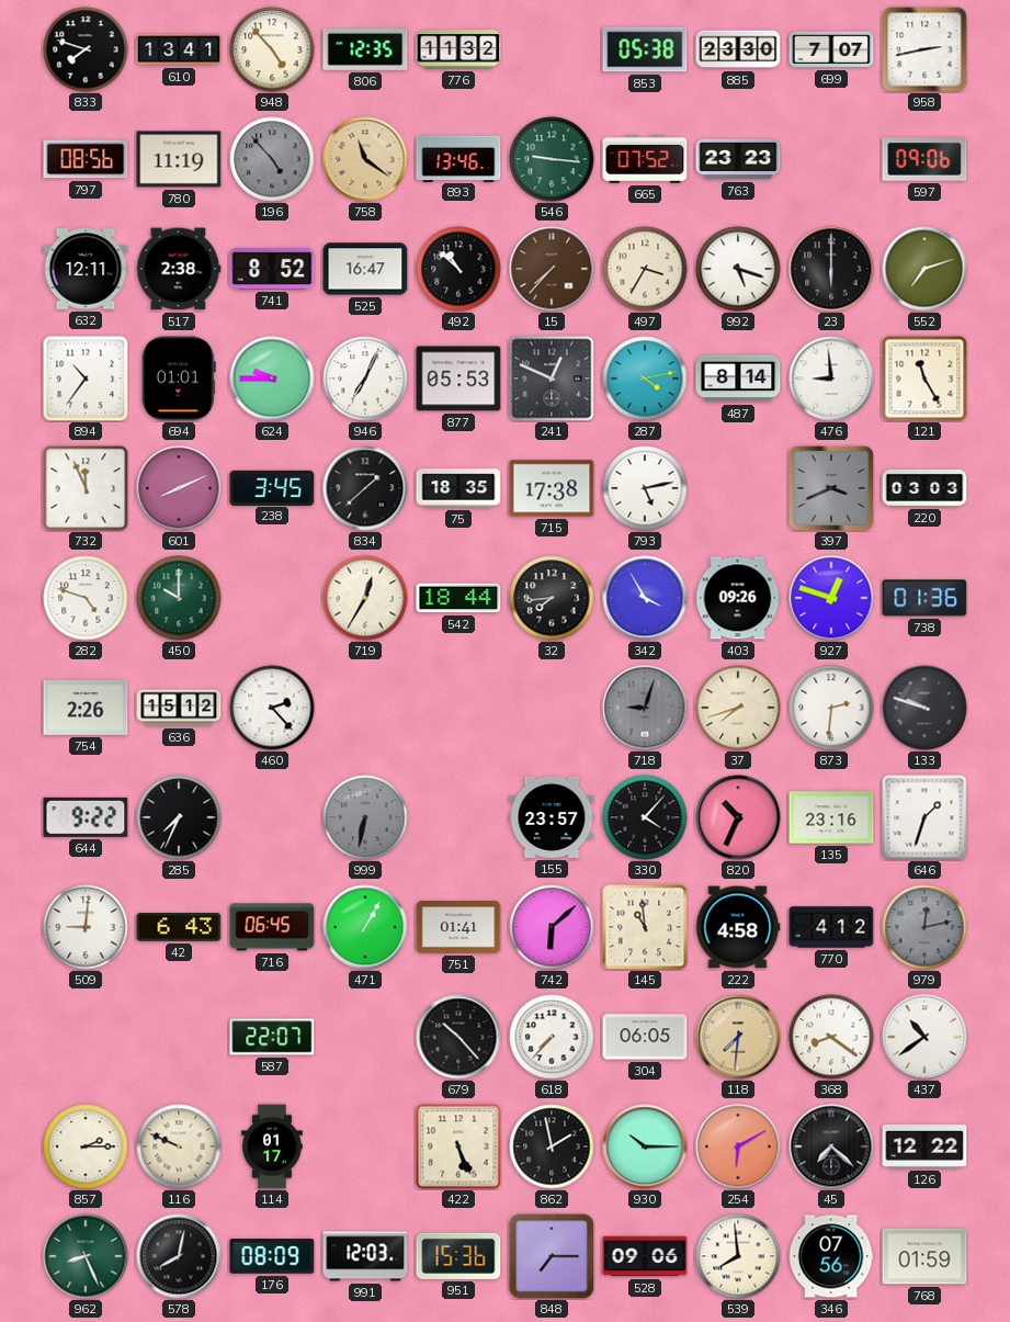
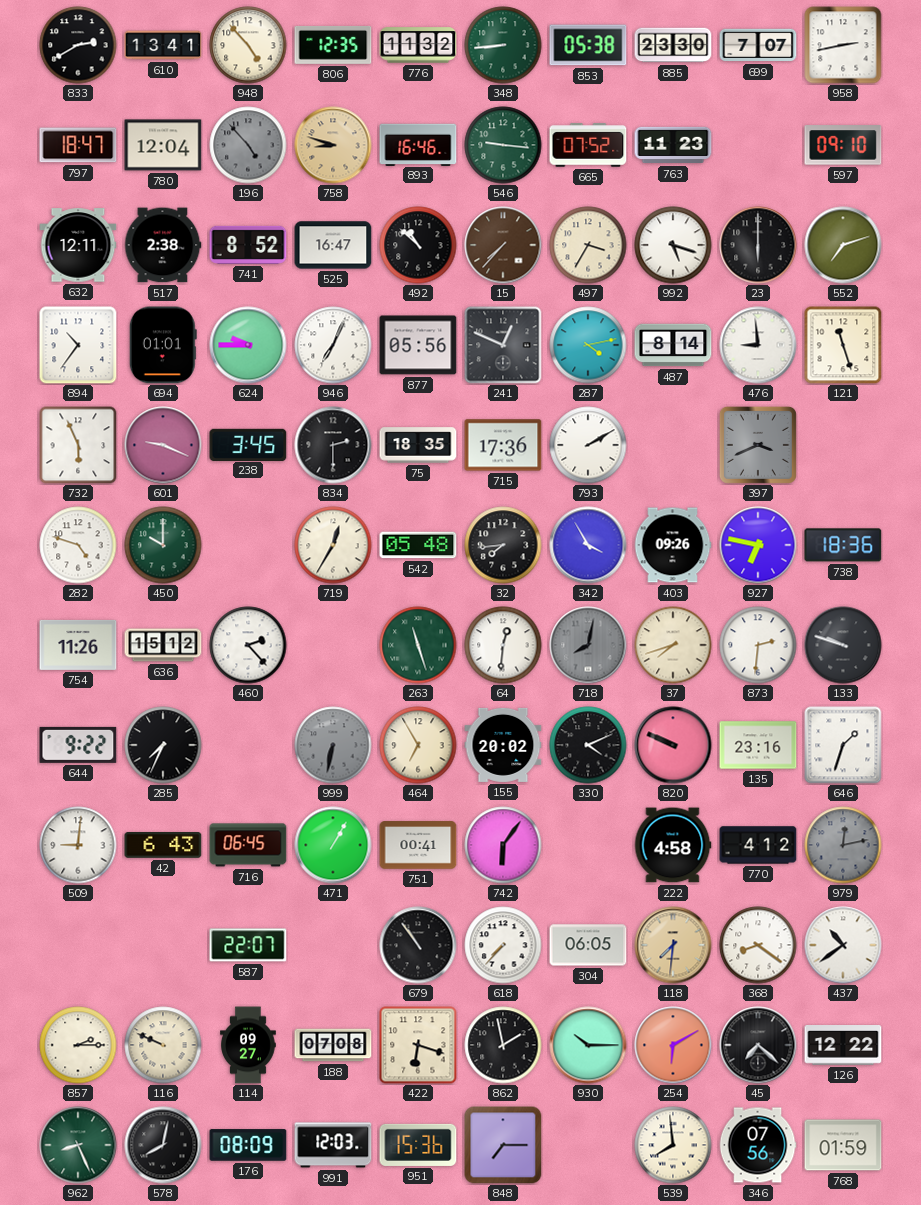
833: 7:48 -> 2:40
348: none -> 8:44
797: 08:56 -> 18:47
780: 11:19 -> 12:04
758: 11:21 -> 8:48
893: 13:46 -> 16:46
763: 23:23 -> 11:23
597: 09:06 -> 09:10
877: 05:53 -> 05:56
121: 11:25 -> 11:27
732: 11:56 -> 5:56
601: 8:11 -> 9:19
834: 1:38 -> 2:30
715: 17:38 -> 17:36
793: 5:13 -> 2:10
220: 03:03 -> none
542: 18:44 -> 05:48
927: 12:48 -> 6:47
738: 01:36 -> 18:36
754: 2:26 -> 11:26
263: none -> 11:27
64: none -> 12:31
718: 9:03 -> 8:02
464: none -> 6:55
155: 23:57 -> 20:02
330: 4:07 -> 4:11
820: 10:34 -> 9:49
751: 01:41 -> 00:41
742: 6:08 -> 6:06
145: 10:59 -> none
679: 10:23 -> 10:54
114: 01:17 -> 09:27
188: none -> 07:08
422: 5:26 -> 6:18
528: 09:06 -> none
